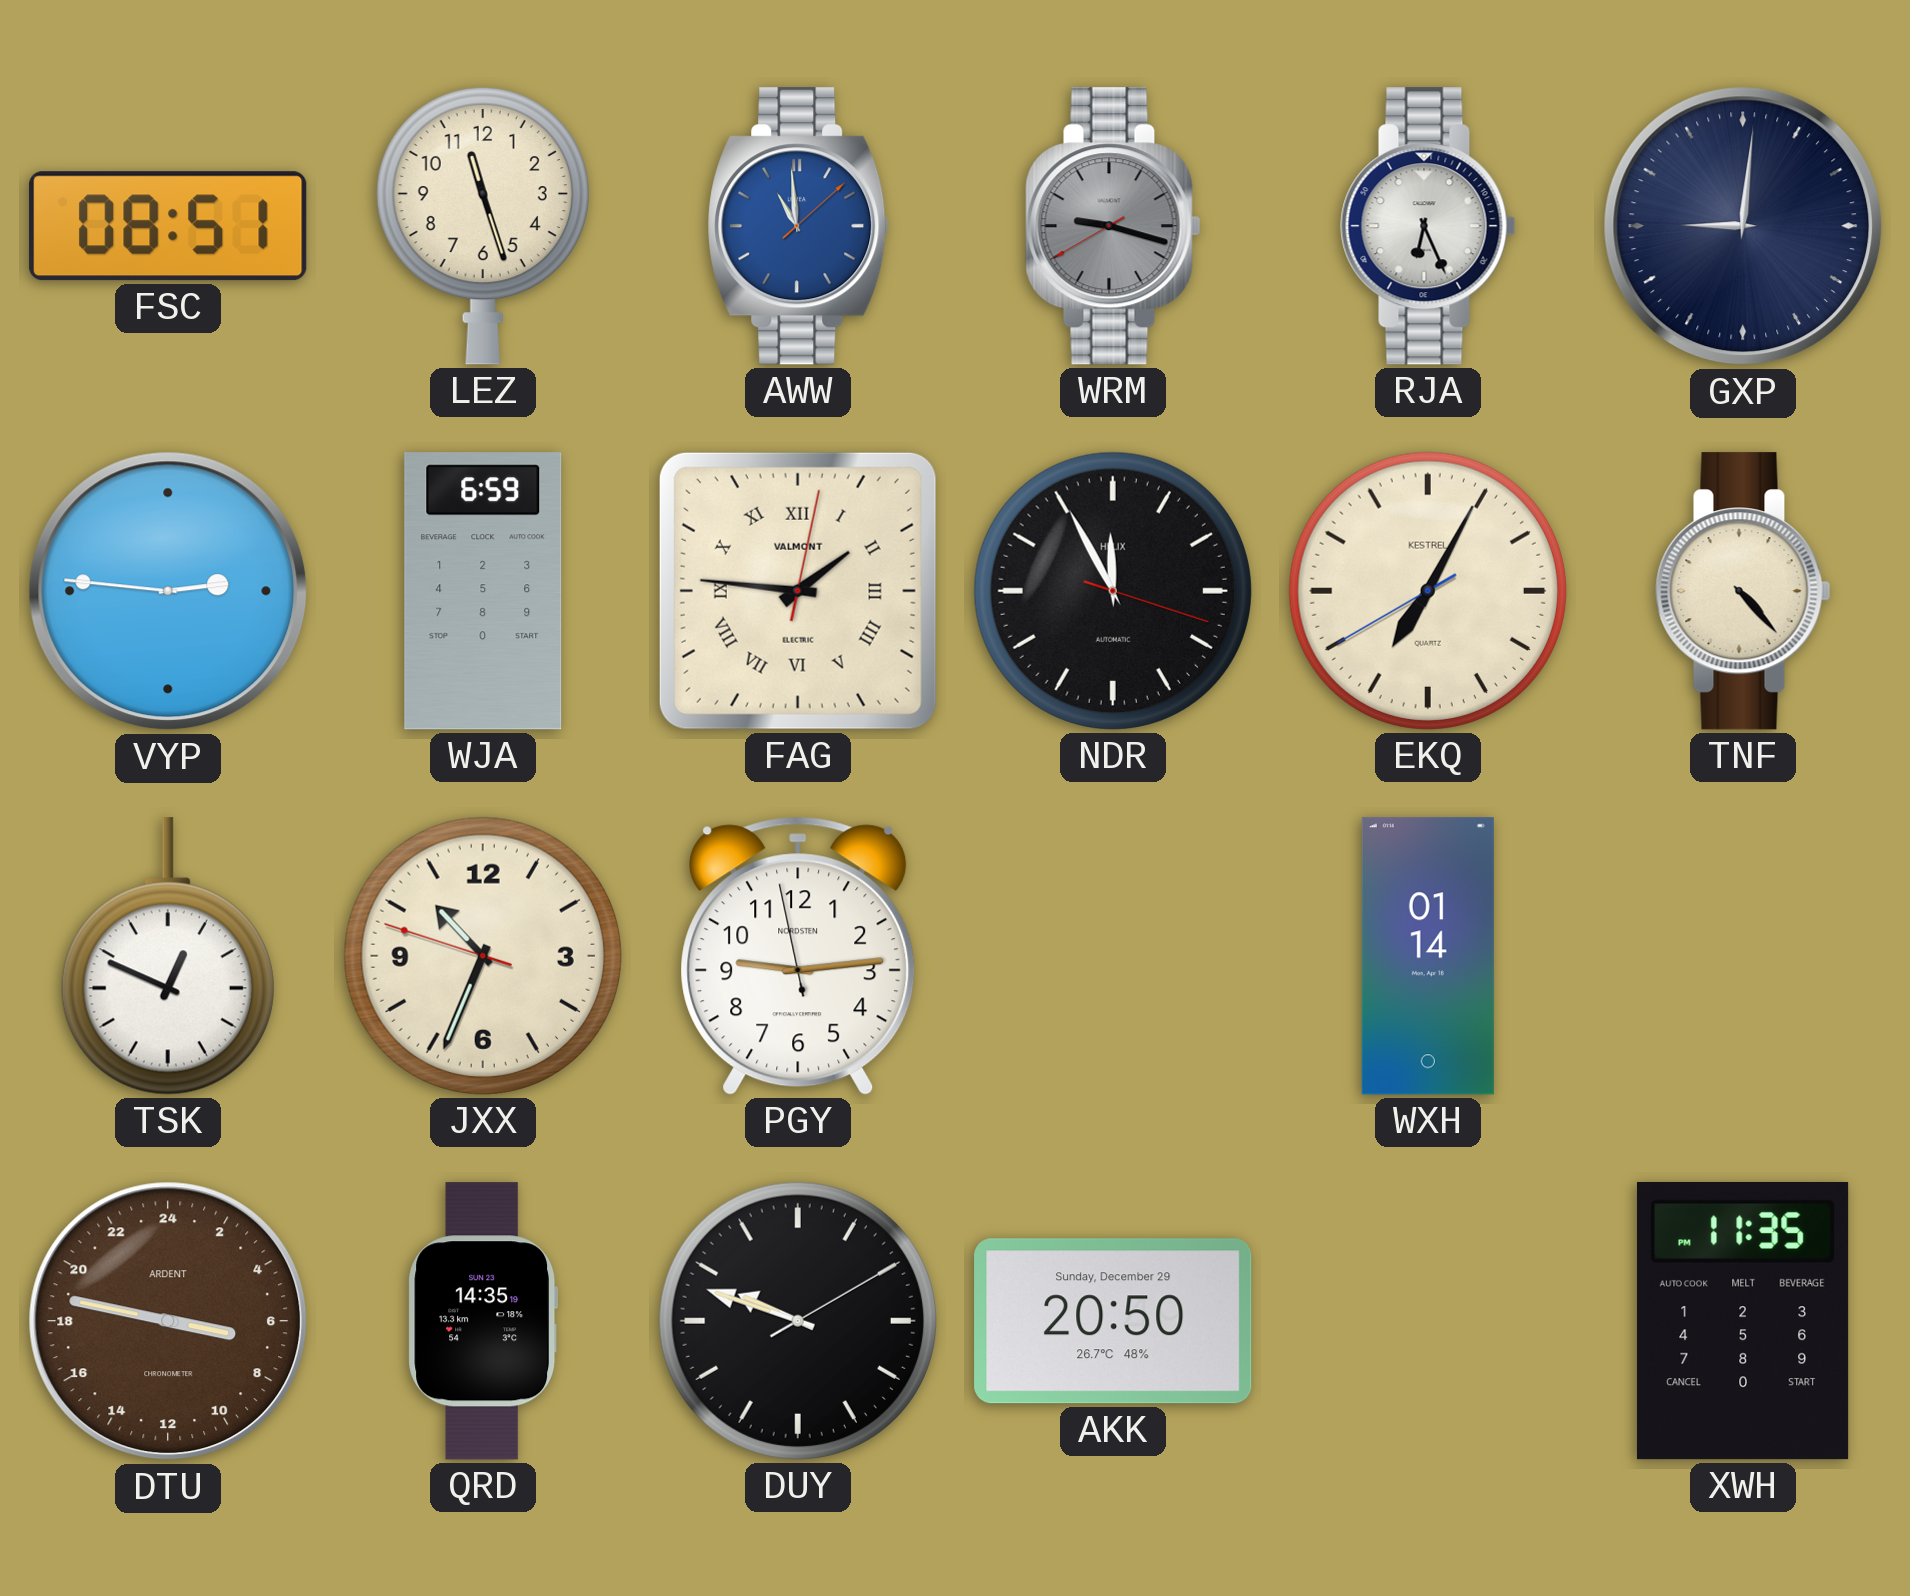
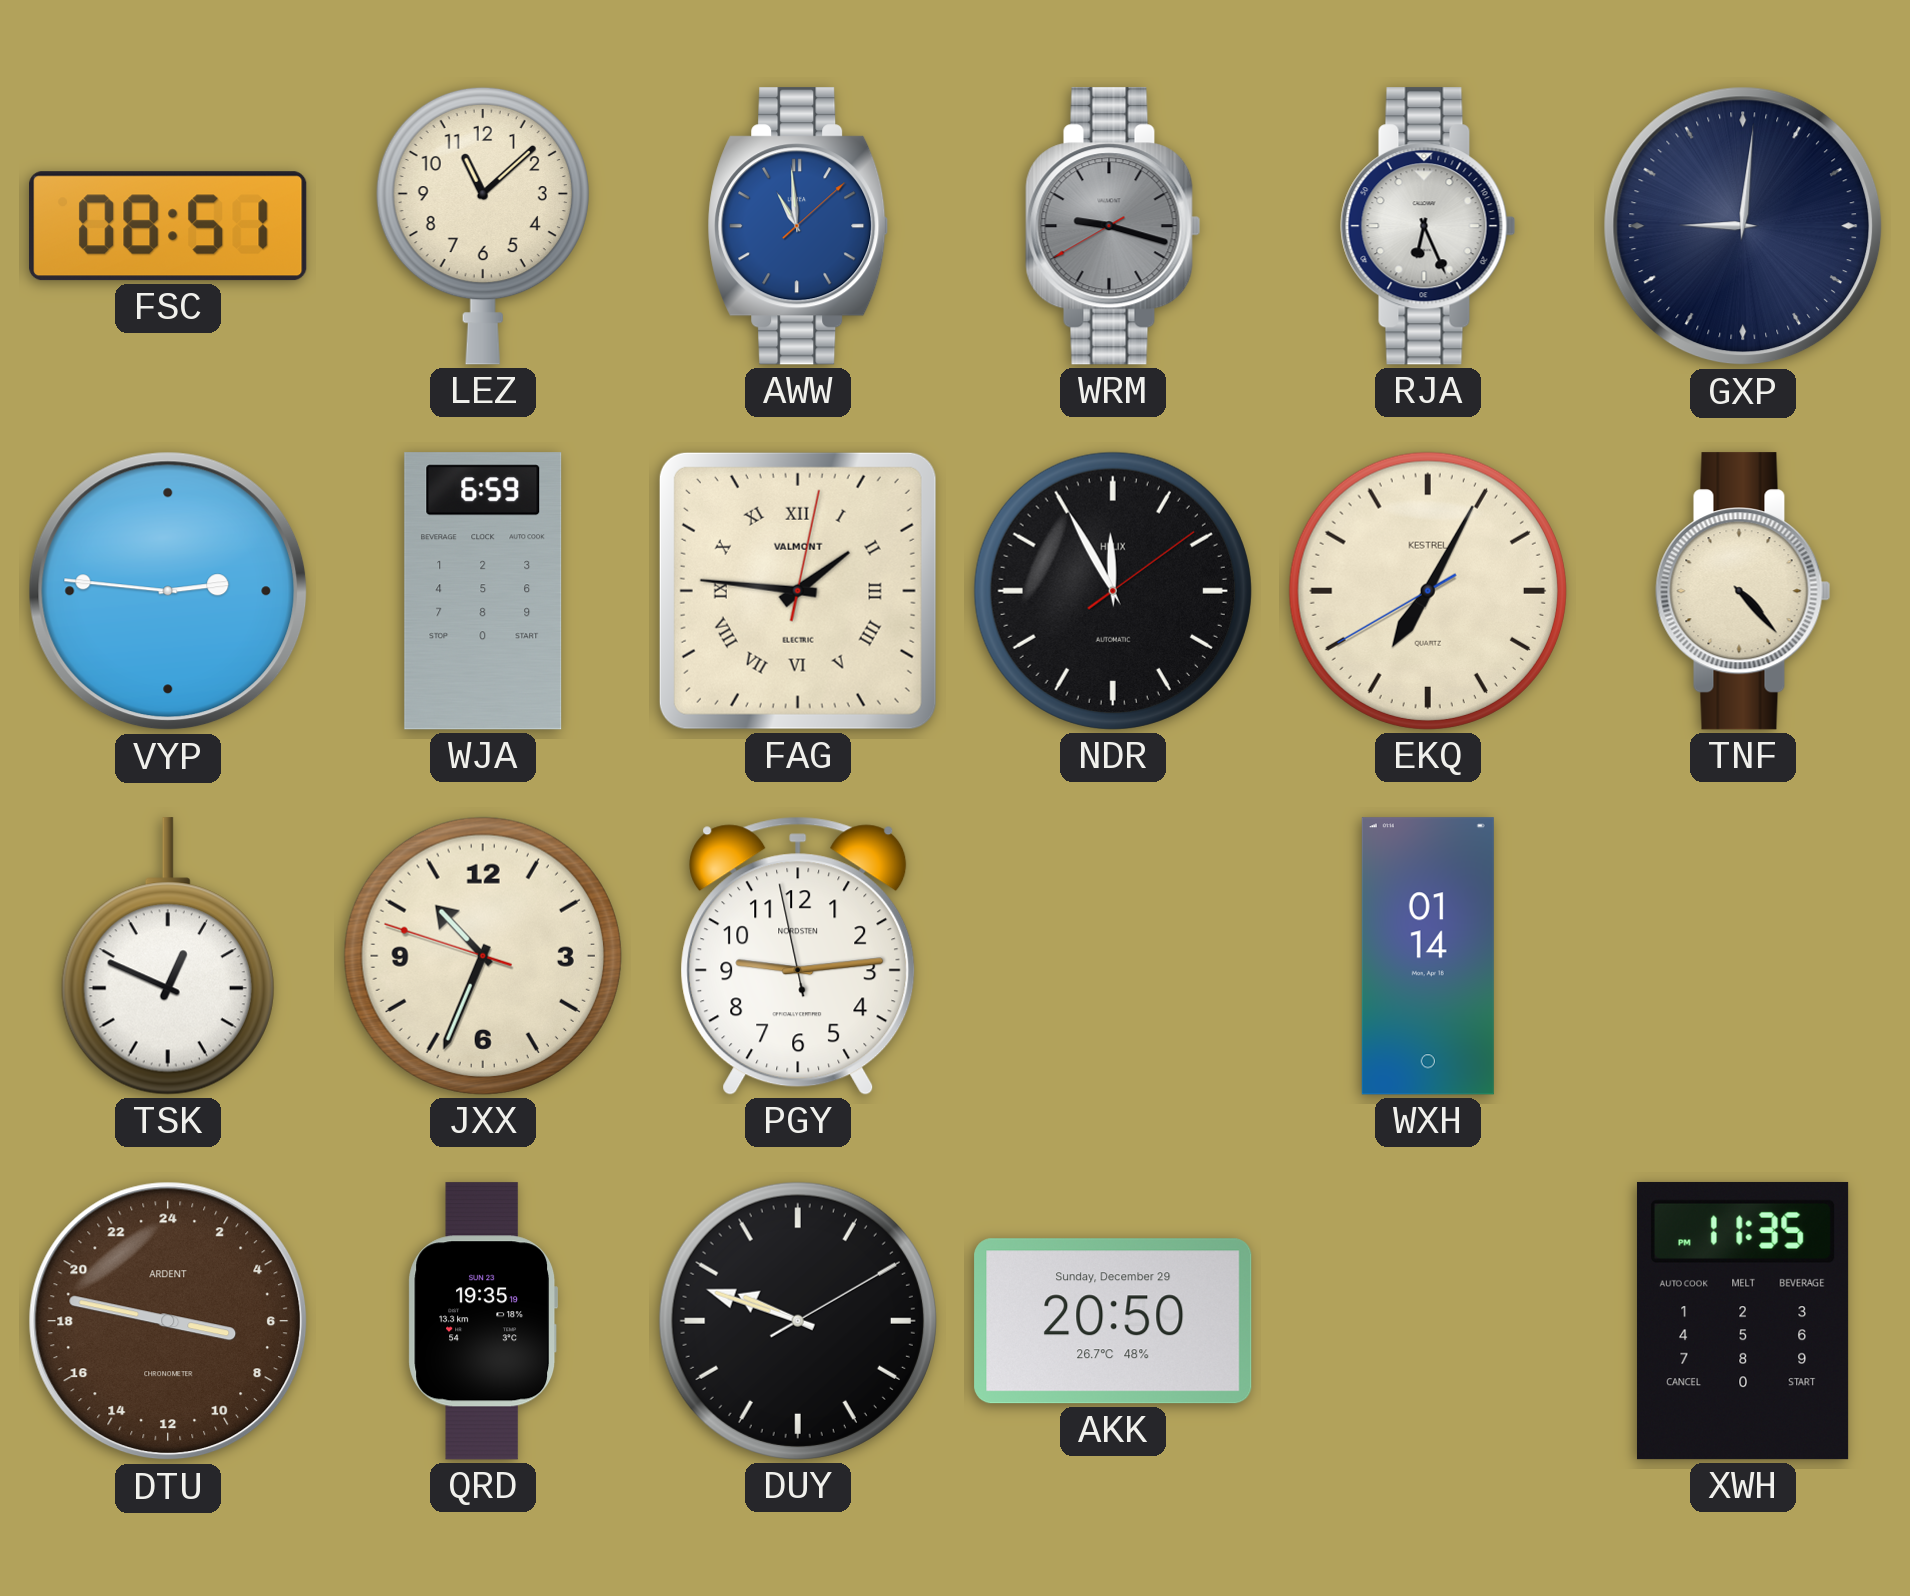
LEZ: 11:27 -> 11:08
NDR: 11:55:18 -> 11:55:09
QRD: 14:35 -> 19:35
